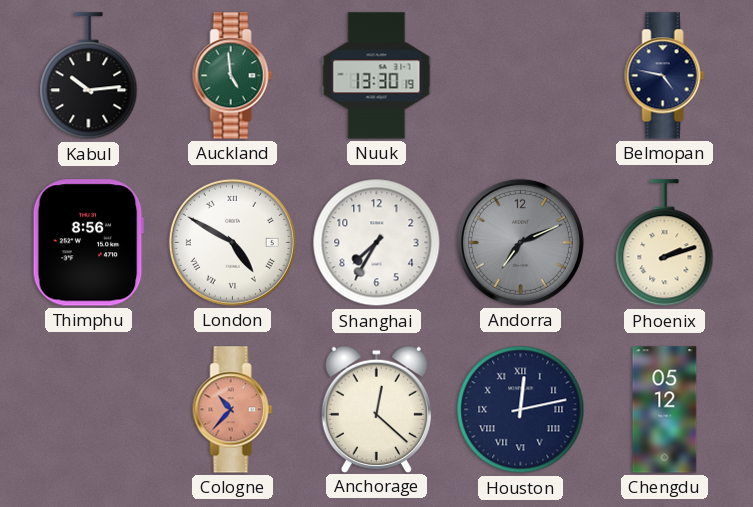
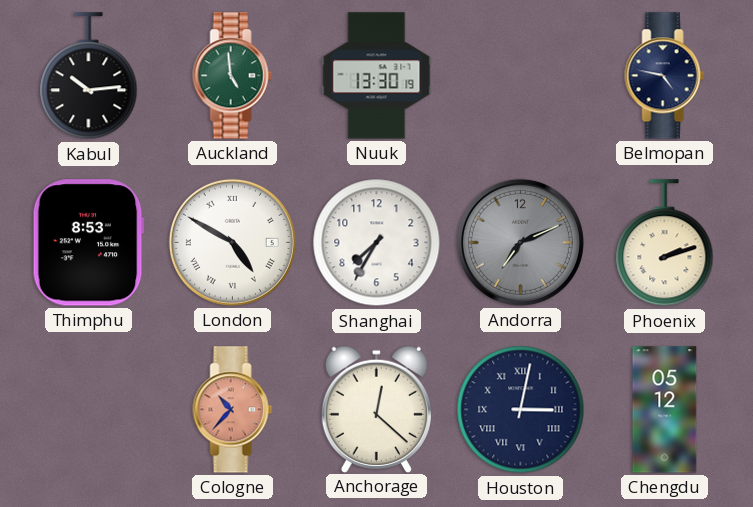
Thimphu: 8:56 -> 8:53
Houston: 12:13 -> 3:02
